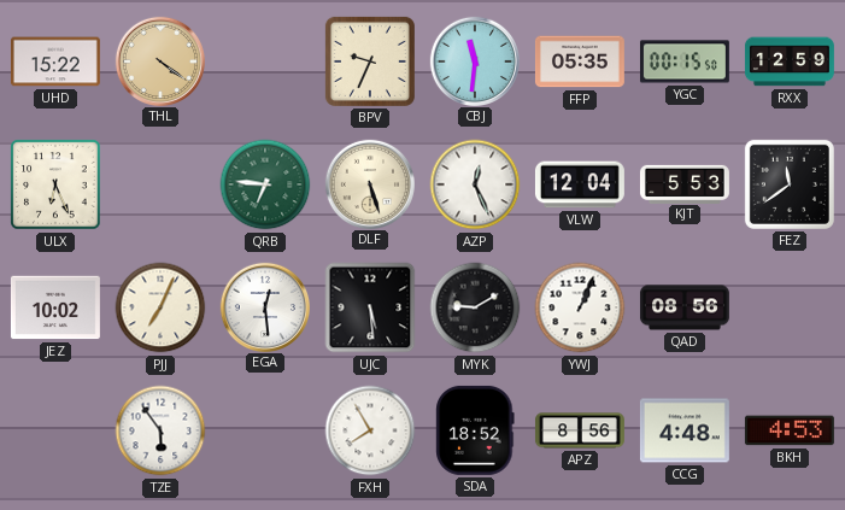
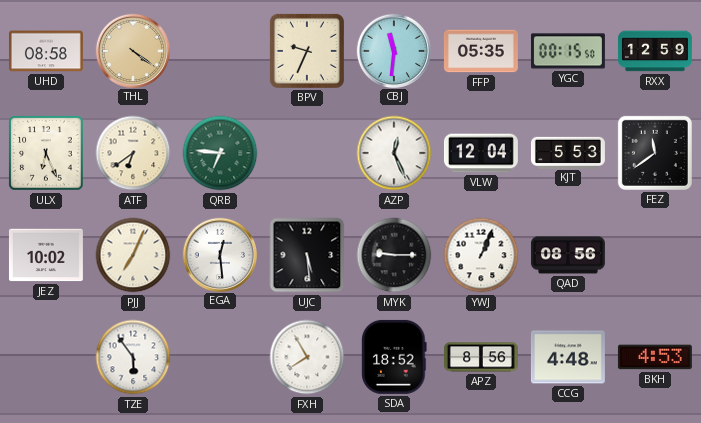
UHD: 15:22 -> 08:58
ATF: none -> 6:39
DLF: 5:27 -> none
MYK: 9:10 -> 9:15
